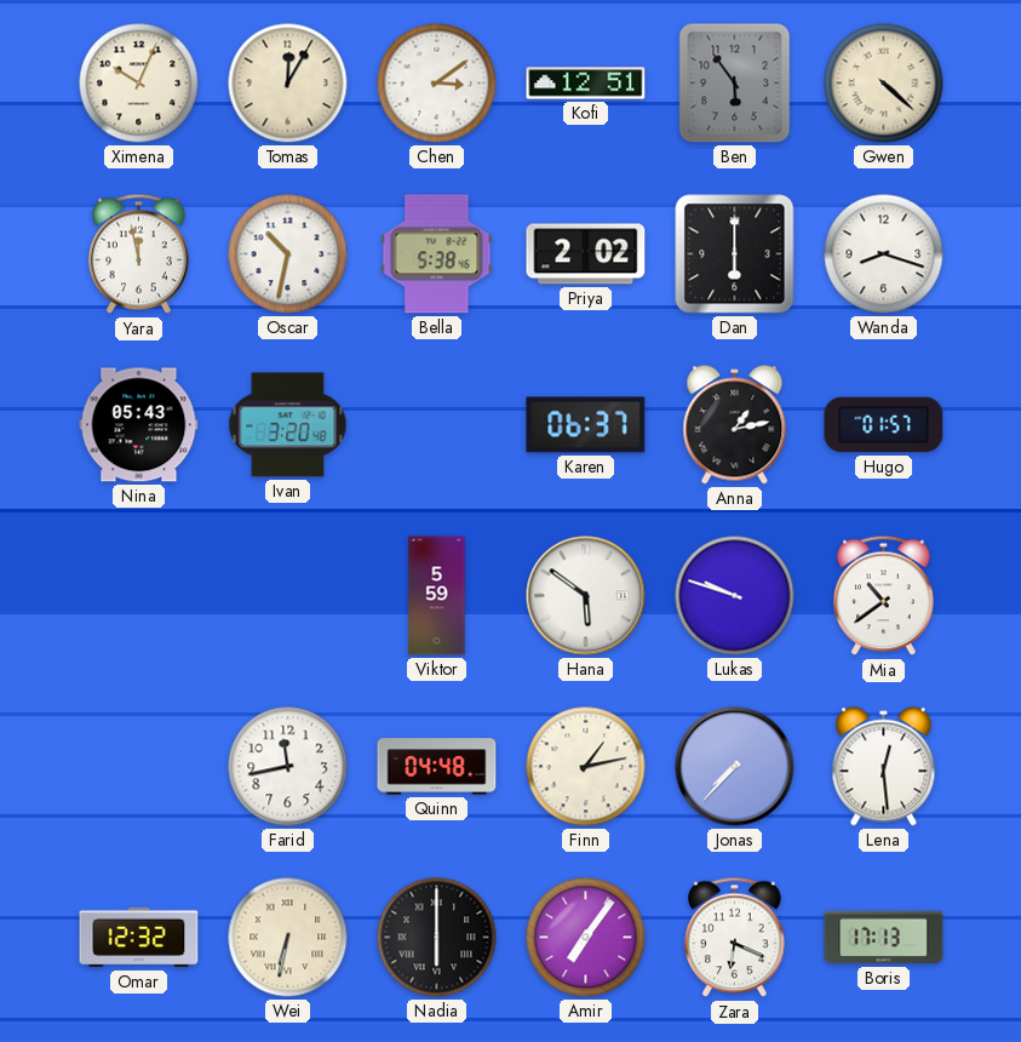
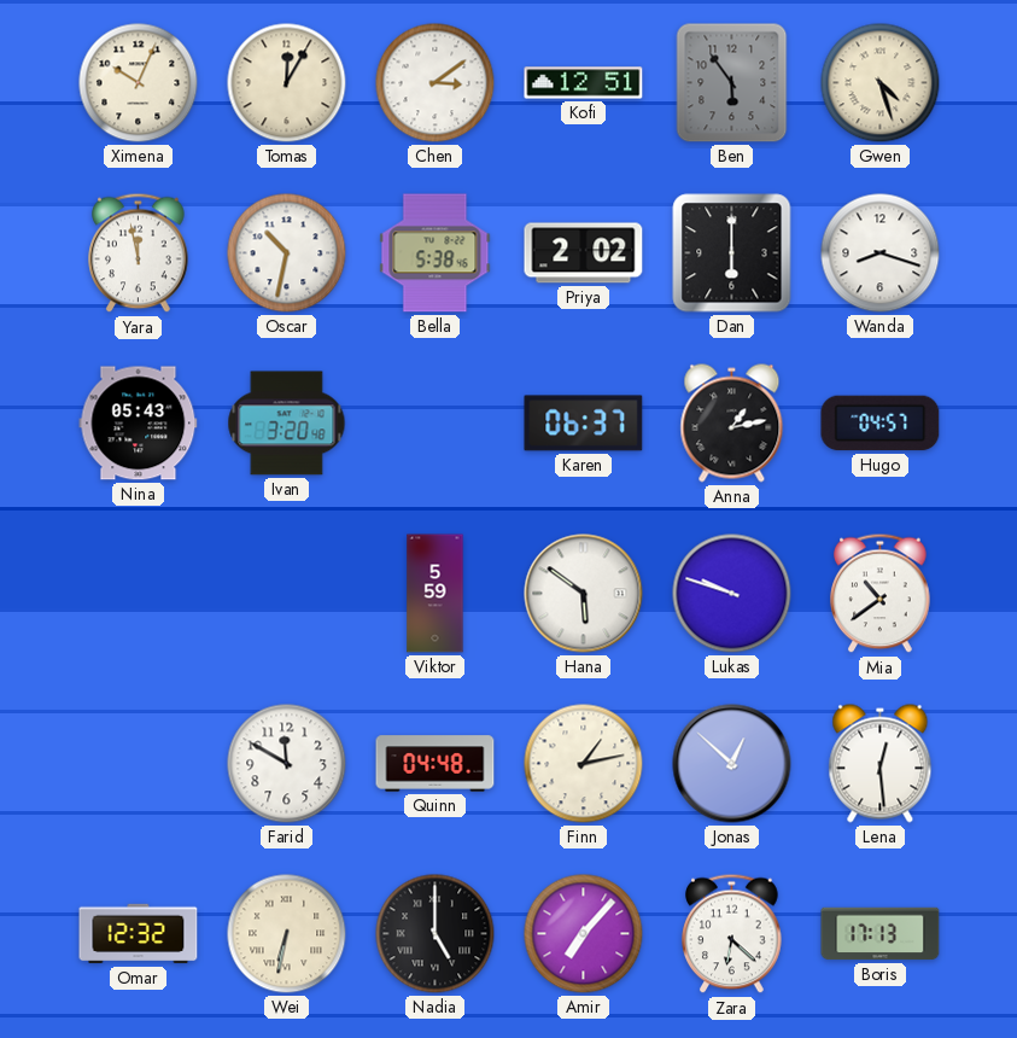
Gwen: 4:22 -> 4:27
Hugo: 01:57 -> 04:57
Farid: 11:43 -> 11:50
Jonas: 7:37 -> 12:52
Nadia: 6:00 -> 5:00
Amir: 7:06 -> 7:07
Zara: 6:19 -> 6:22
